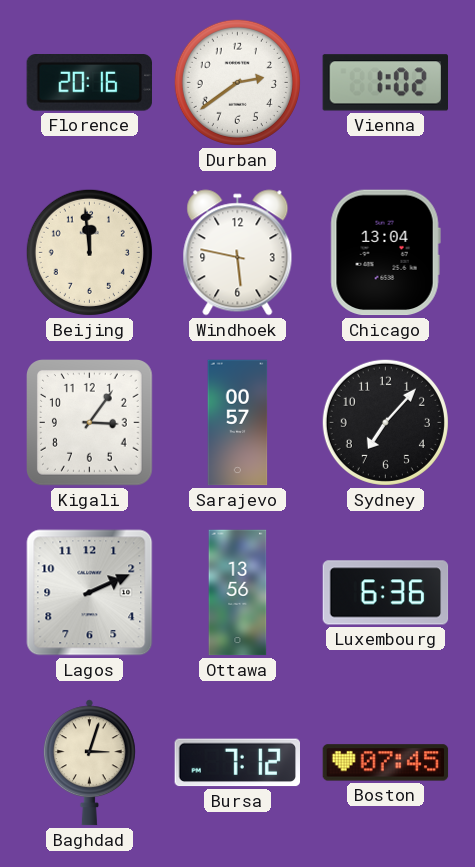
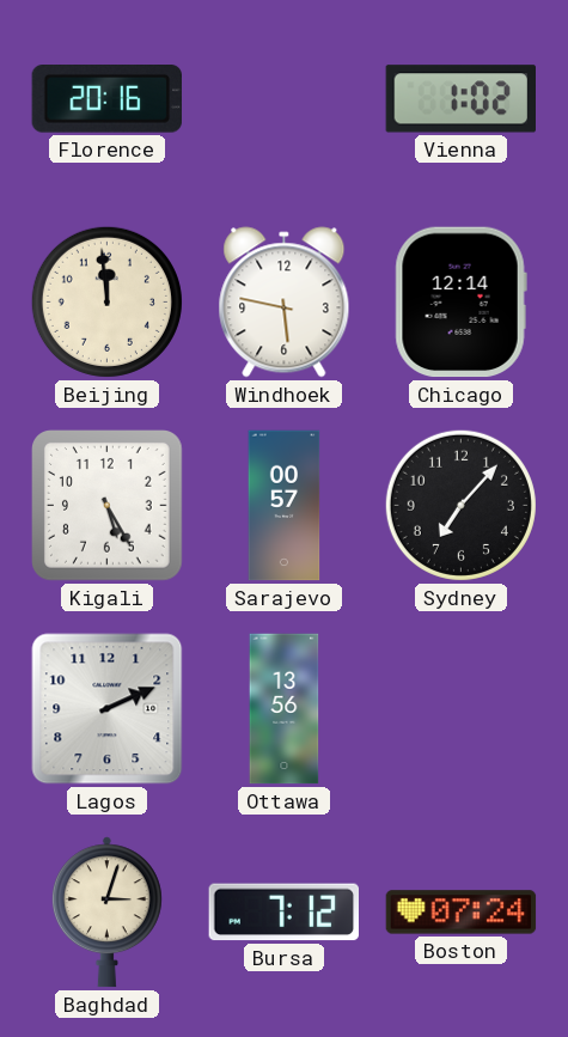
Durban: 2:39 -> none
Chicago: 13:04 -> 12:14
Kigali: 3:06 -> 5:25
Luxembourg: 6:36 -> none
Boston: 07:45 -> 07:24
